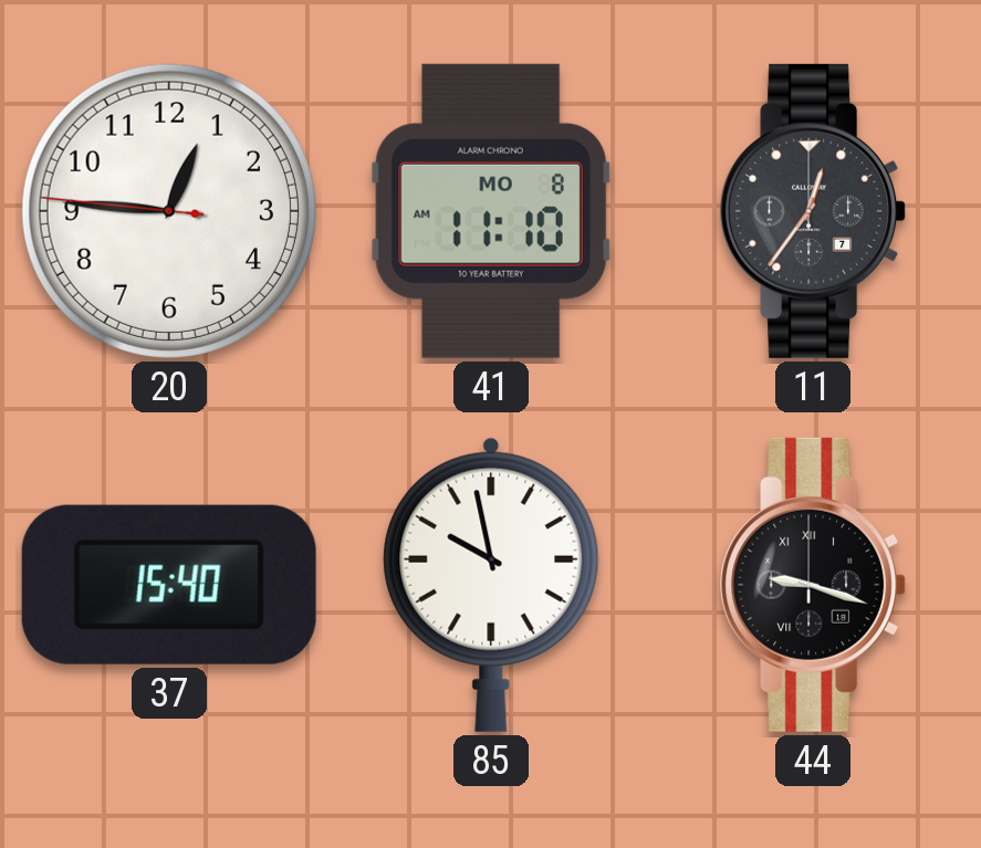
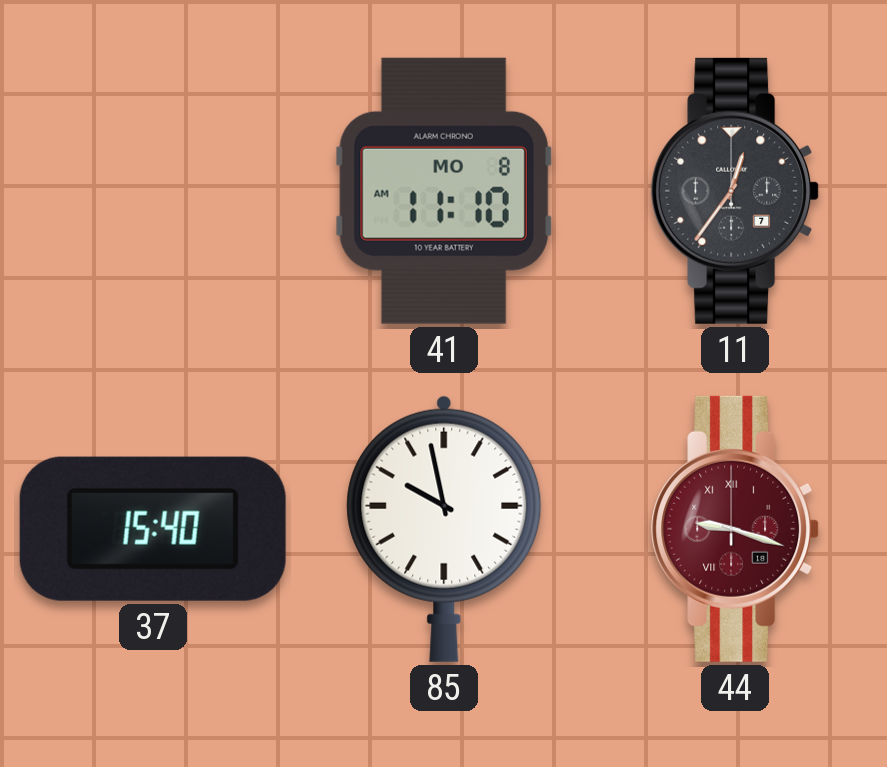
20: 12:45 -> none
44 dial: black -> burgundy
